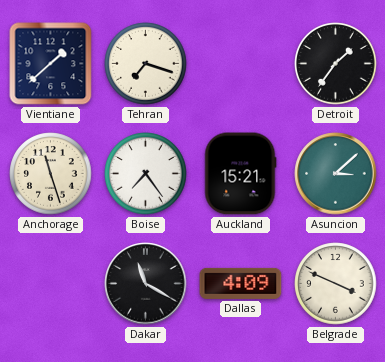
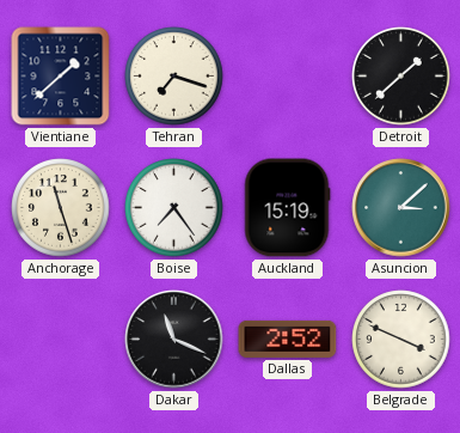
Detroit: 1:36 -> 1:38
Auckland: 15:21 -> 15:19
Dakar: 11:20 -> 11:19
Dallas: 4:09 -> 2:52
